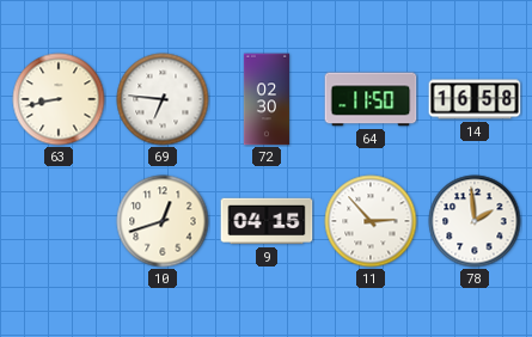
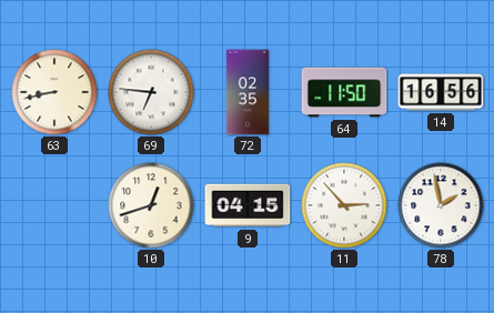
72: 02:30 -> 02:35
14: 16:58 -> 16:56
78: 1:59 -> 1:58
